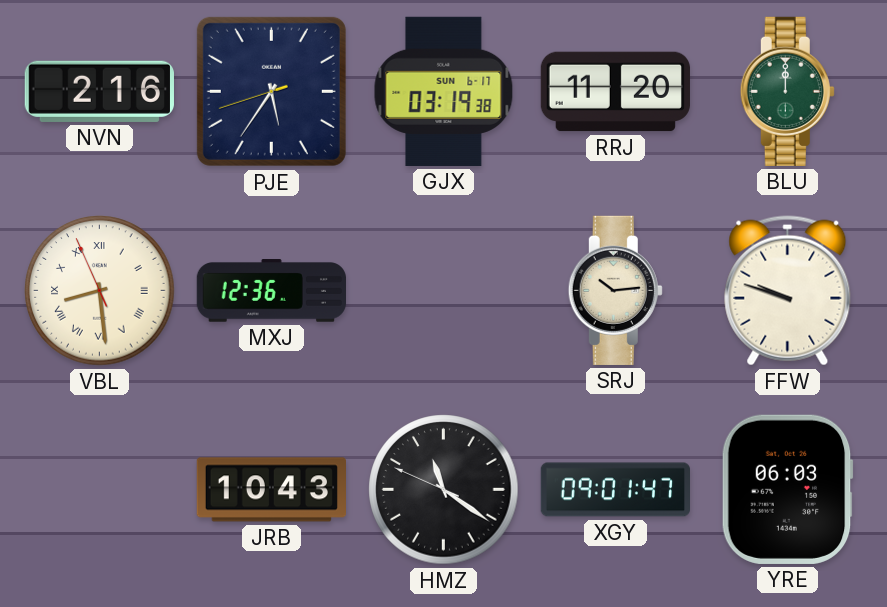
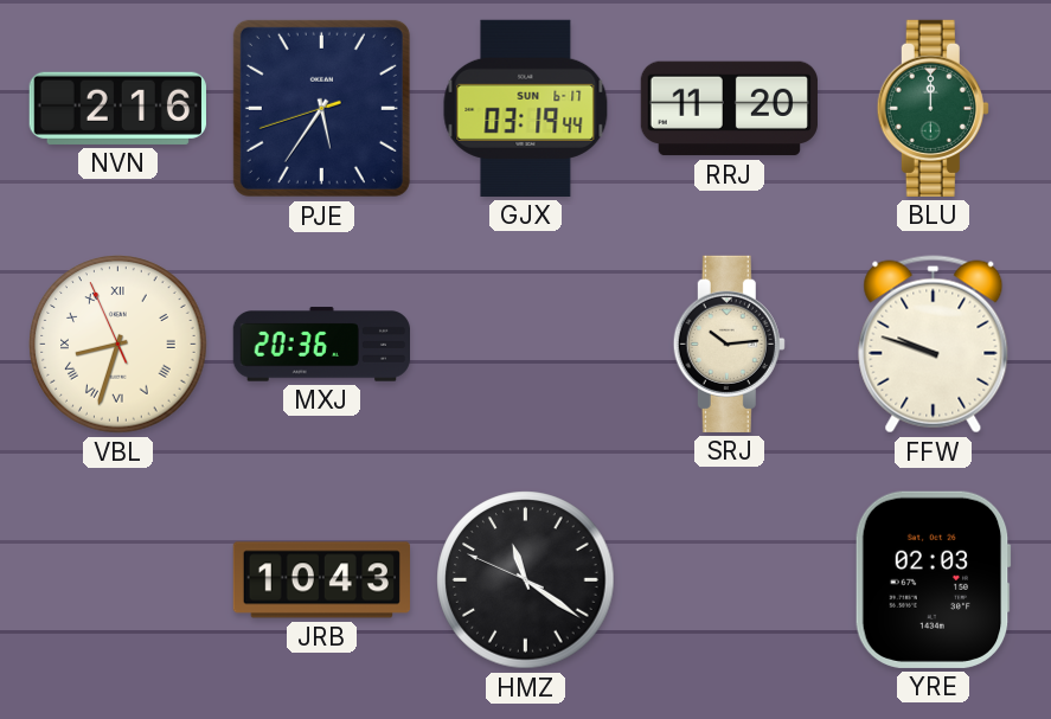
GJX: 03:19:38 -> 03:19:44
VBL: 8:28 -> 8:32
MXJ: 12:36 -> 20:36
XGY: 09:01 -> none
YRE: 06:03 -> 02:03
